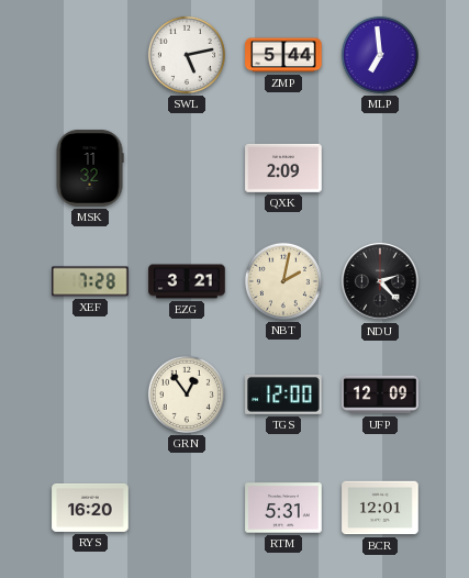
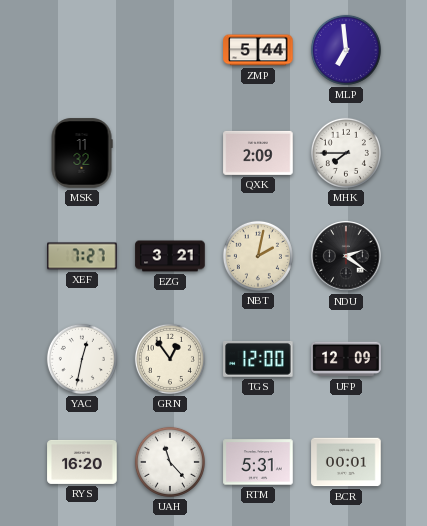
SWL: 5:13 -> none
MHK: none -> 7:45
XEF: 7:28 -> 7:27
NDU: 2:23 -> 2:21
YAC: none -> 12:32
UAH: none -> 11:23
BCR: 12:01 -> 00:01
